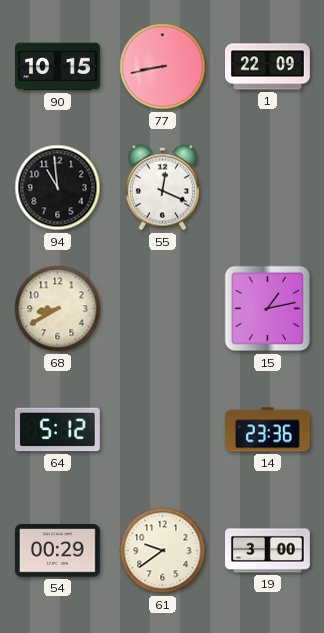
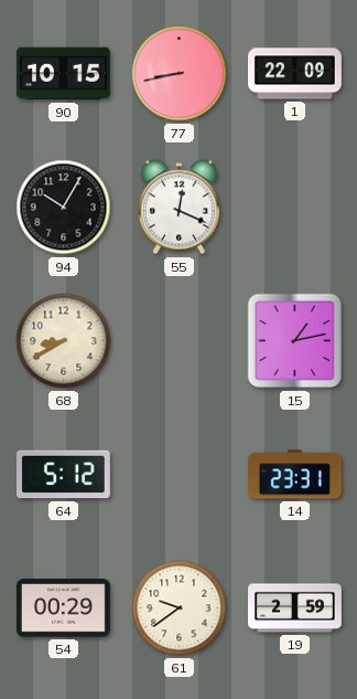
94: 10:59 -> 10:05
14: 23:36 -> 23:31
19: 3:00 -> 2:59
